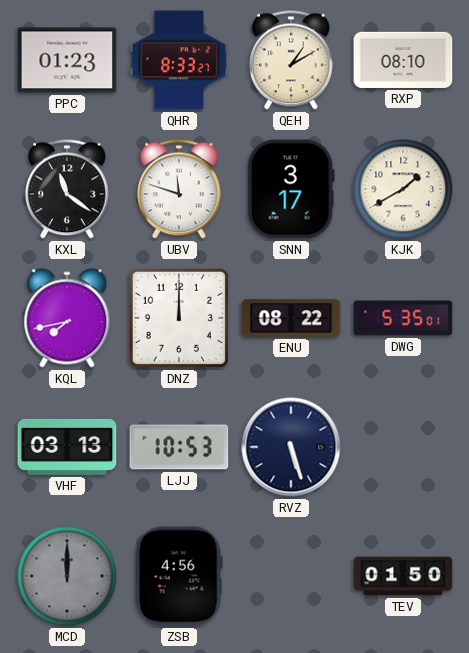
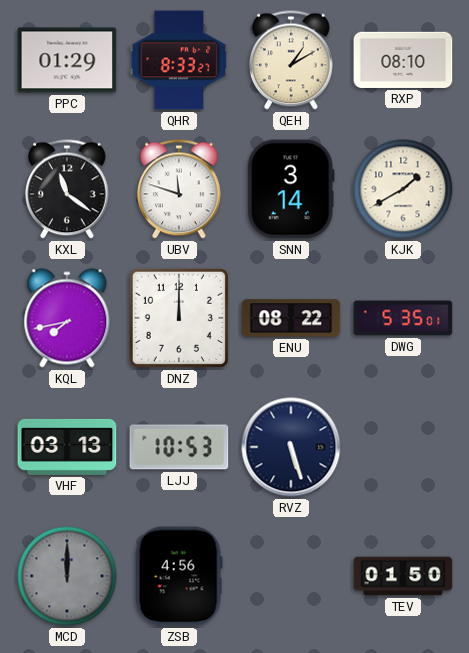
PPC: 01:23 -> 01:29
SNN: 3:17 -> 3:14
